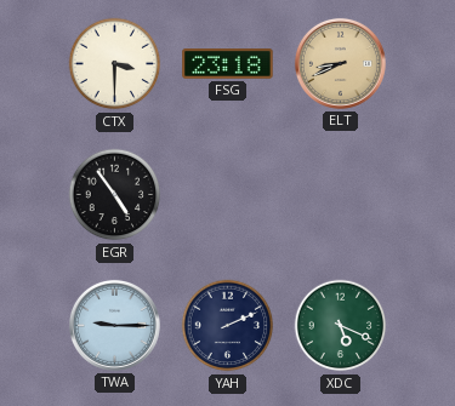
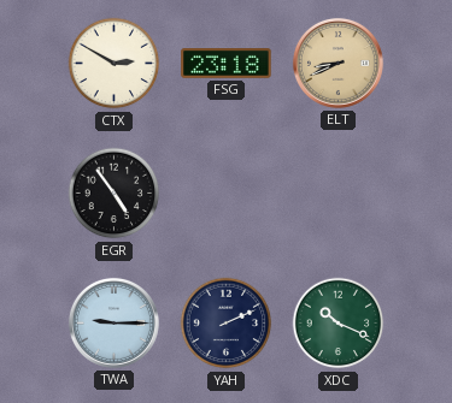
CTX: 3:30 -> 2:50
XDC: 5:19 -> 10:19
